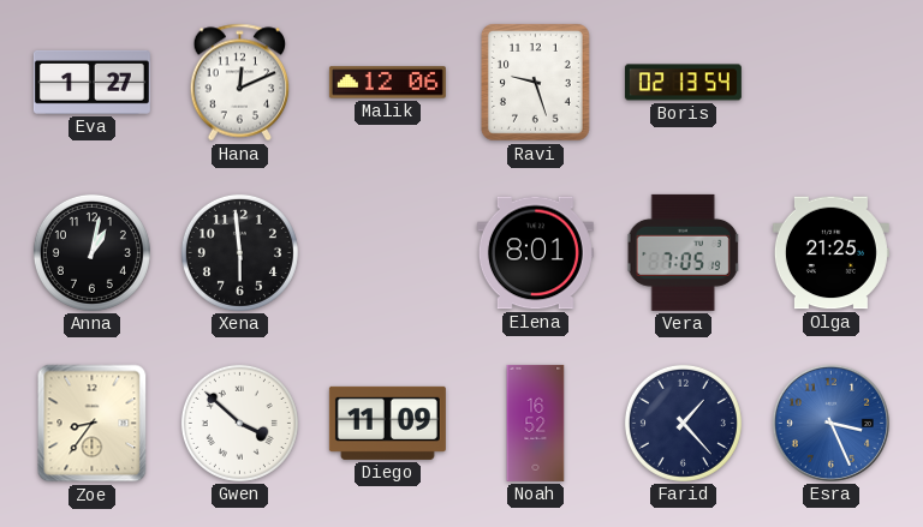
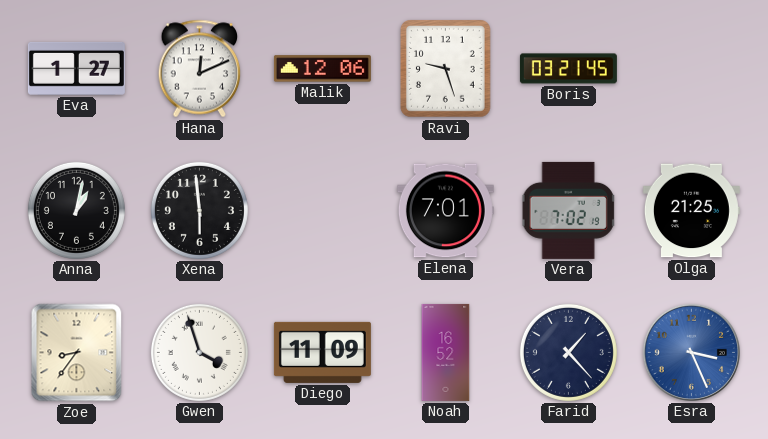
Boris: 02:13 -> 03:21
Elena: 8:01 -> 7:01
Vera: 7:05 -> 7:02
Gwen: 3:52 -> 3:57
